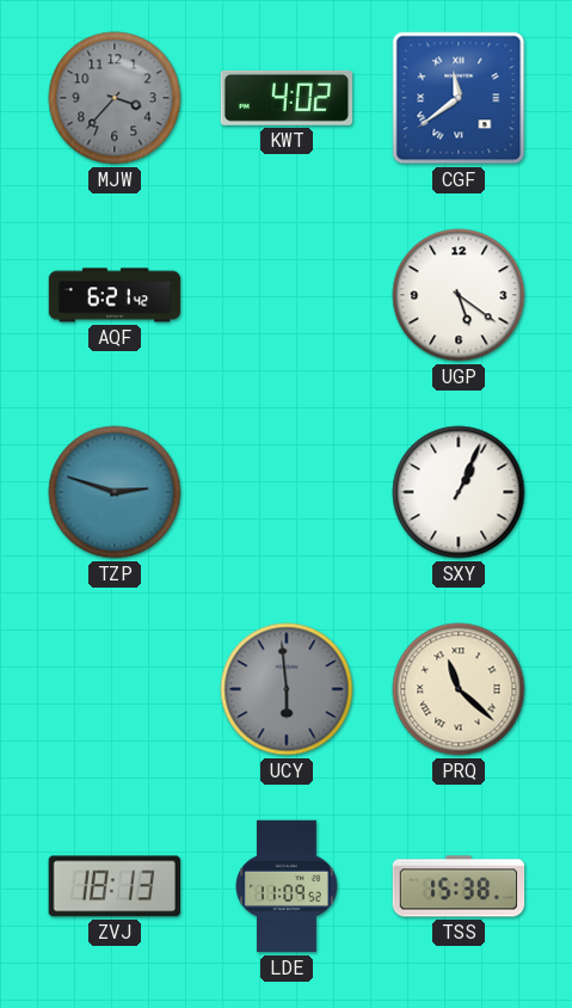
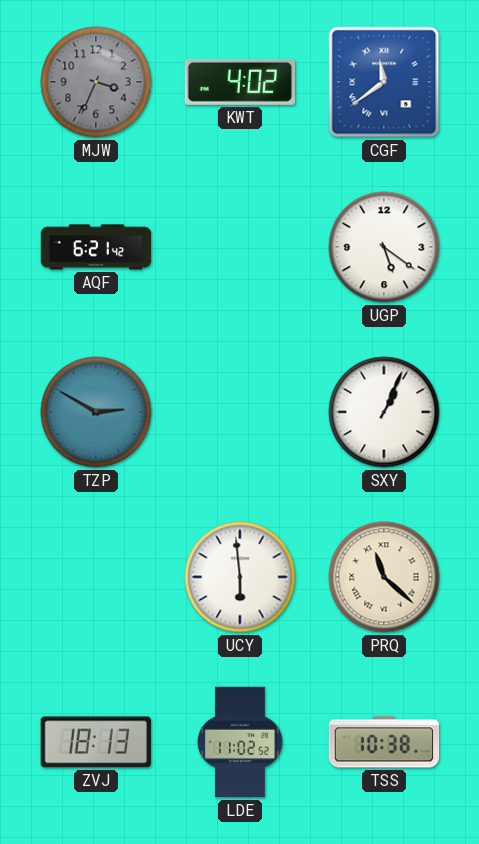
MJW: 3:37 -> 3:34
TZP: 2:48 -> 2:50
UCY dial: grey -> white
LDE: 11:09 -> 11:02
TSS: 15:38 -> 10:38
